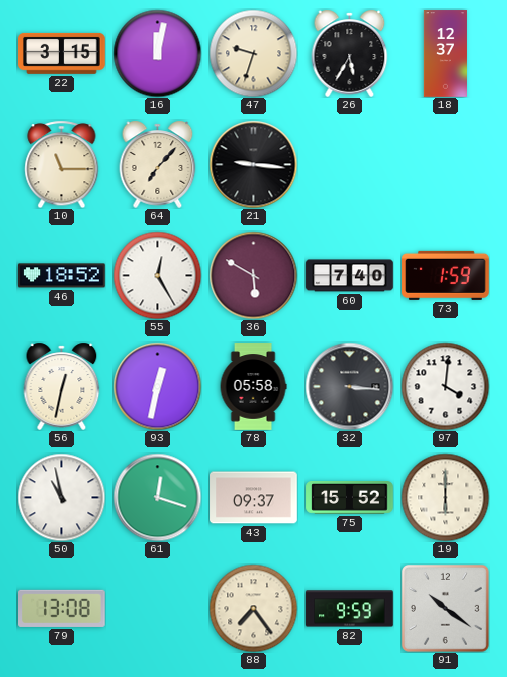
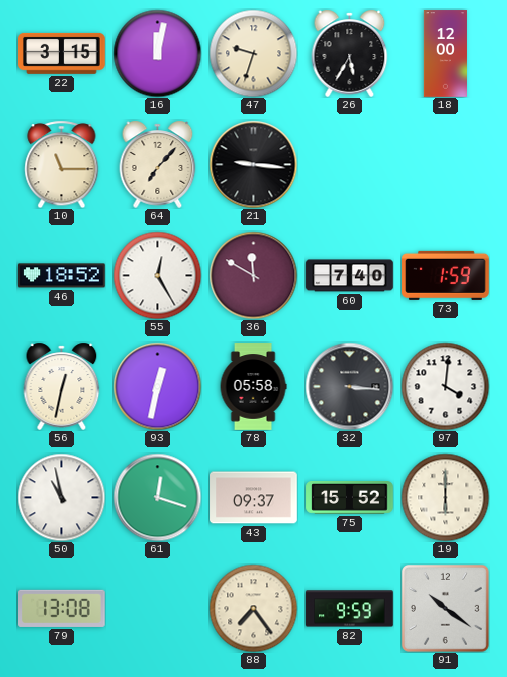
18: 12:37 -> 12:00
36: 5:50 -> 11:50
